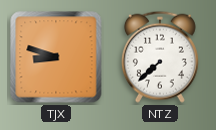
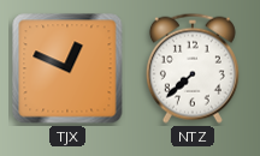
TJX: 8:48 -> 12:49
